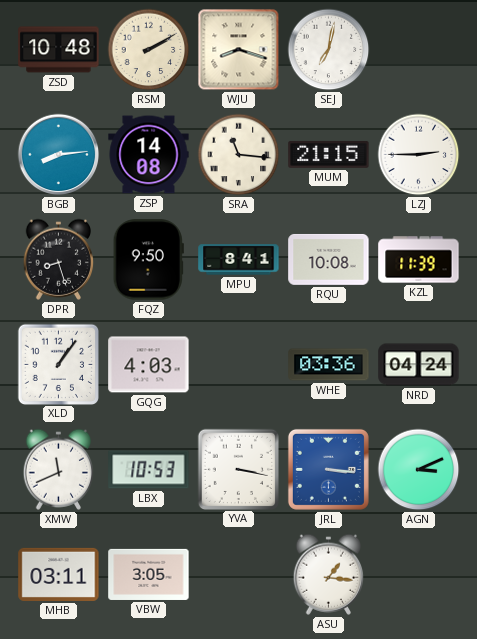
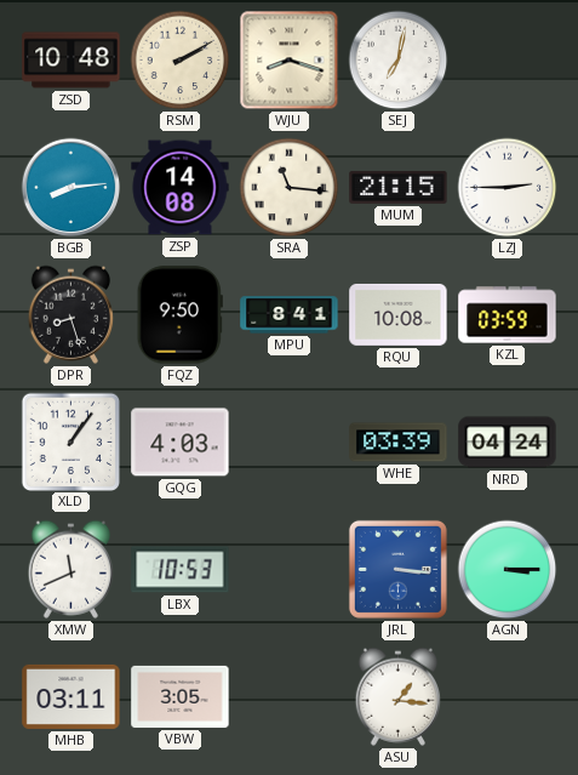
KZL: 11:39 -> 03:59
WHE: 03:36 -> 03:39
YVA: 3:17 -> none
AGN: 3:11 -> 3:15
